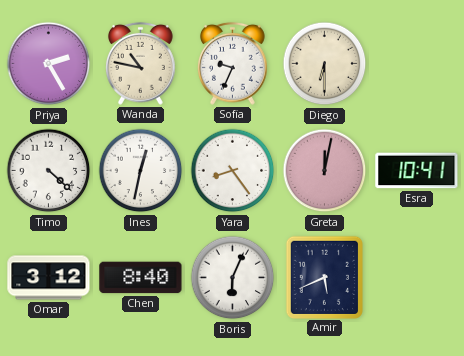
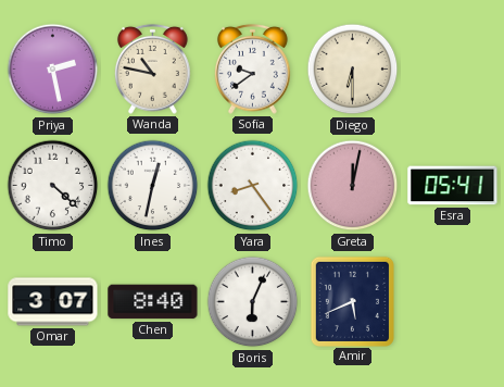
Priya: 2:25 -> 2:28
Sofia: 9:34 -> 9:39
Esra: 10:41 -> 05:41
Omar: 3:12 -> 3:07
